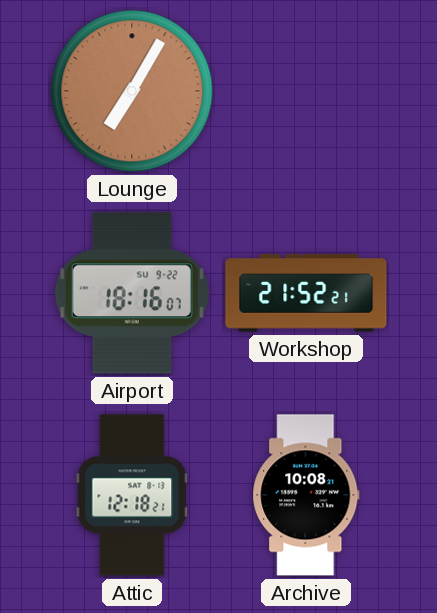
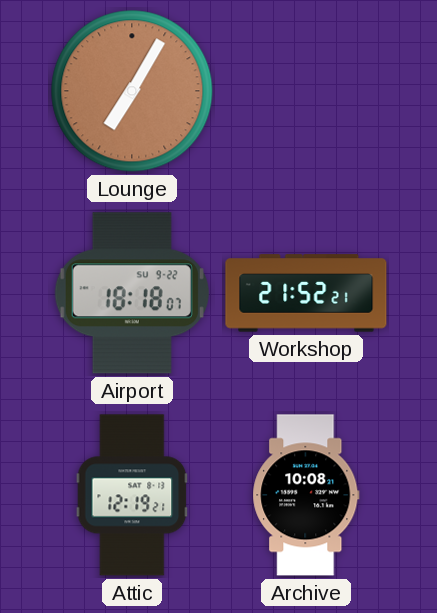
Airport: 18:16 -> 18:18
Attic: 12:18 -> 12:19
